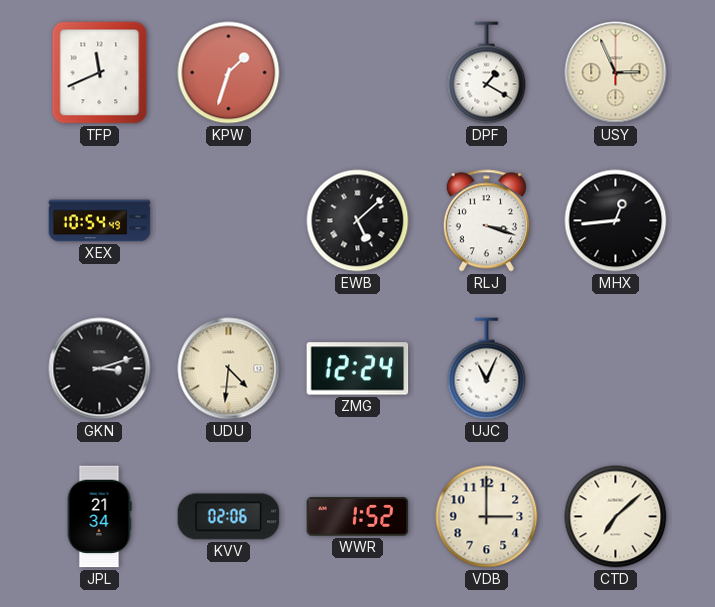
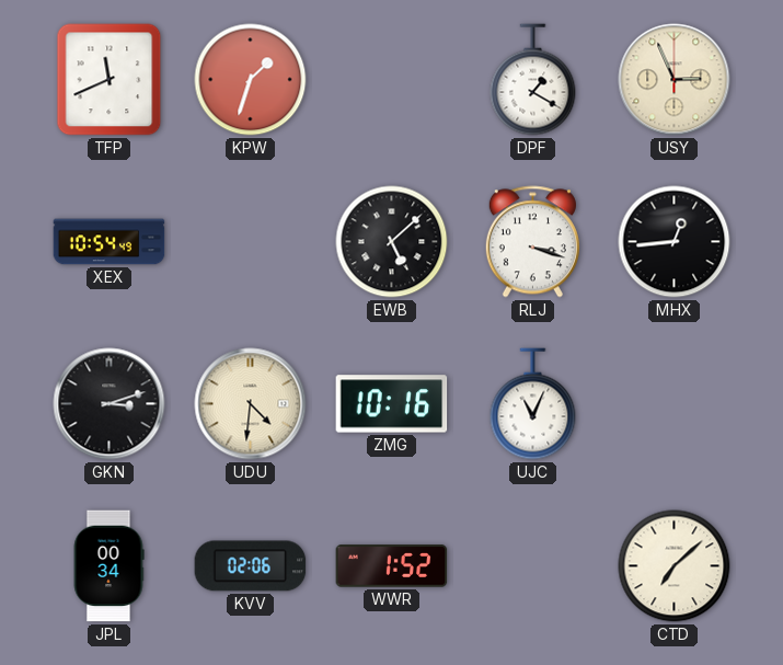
ZMG: 12:24 -> 10:16
JPL: 21:34 -> 00:34
VDB: 3:00 -> none
